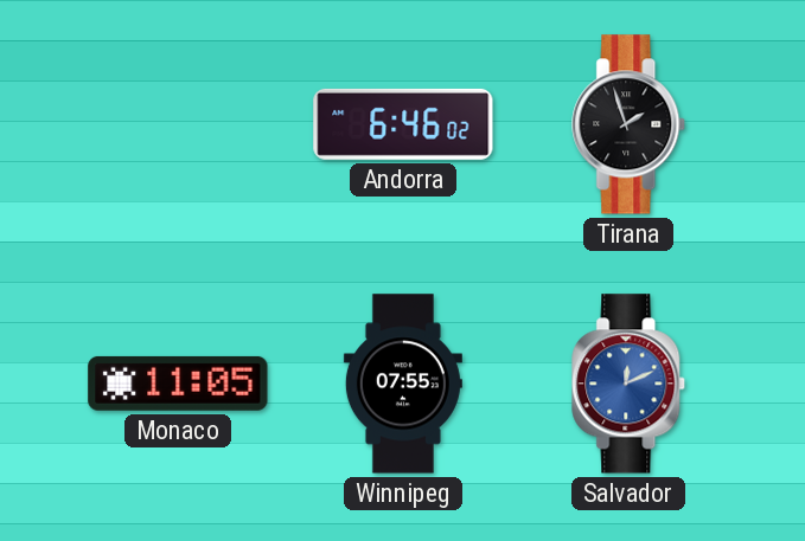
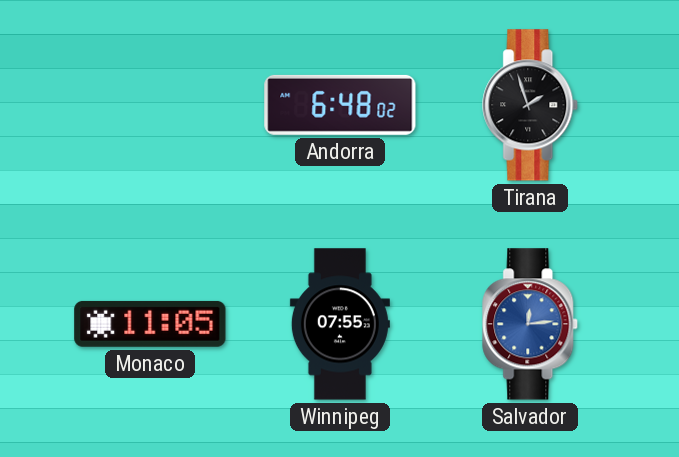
Andorra: 6:46 -> 6:48
Salvador: 12:11 -> 12:14
